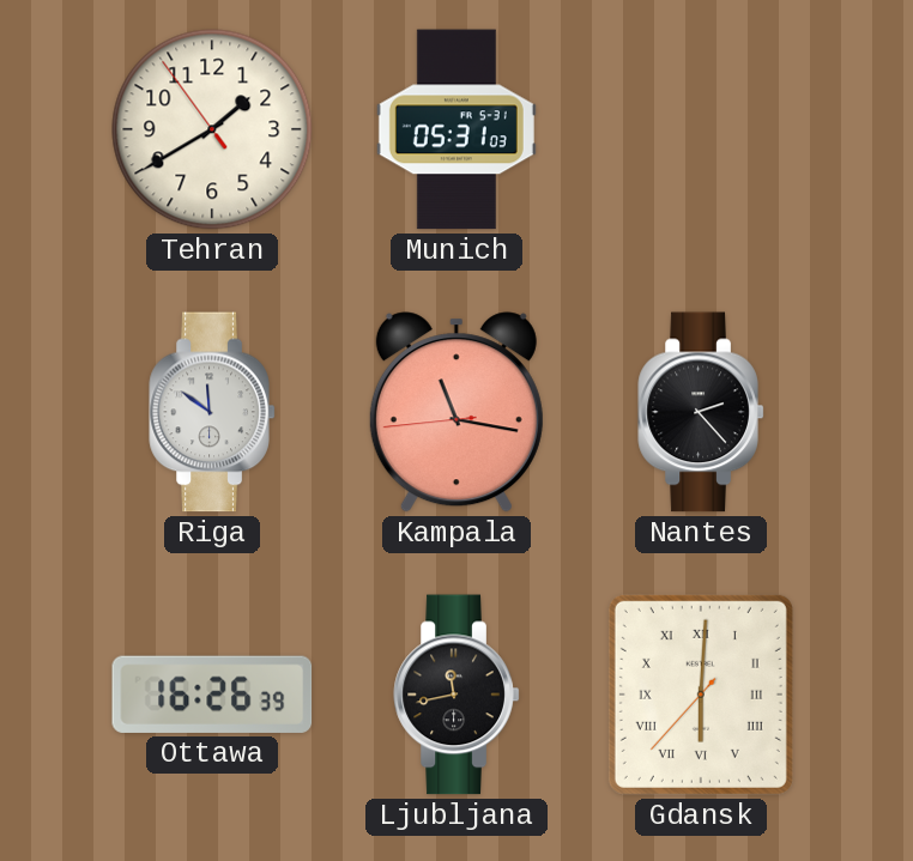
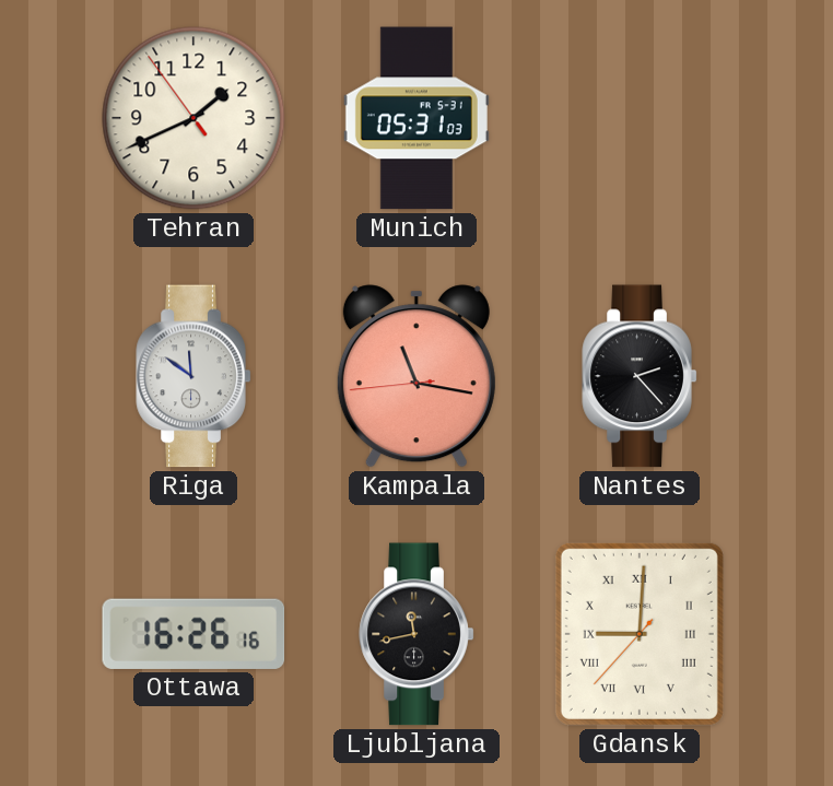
Tehran: 1:39 -> 1:40
Ottawa: 16:26:39 -> 16:26:16
Gdansk: 6:00 -> 9:00
